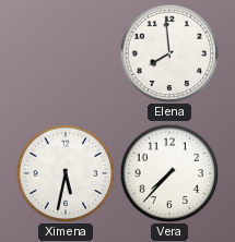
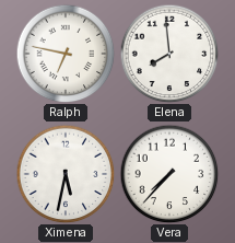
Ralph: none -> 6:47
